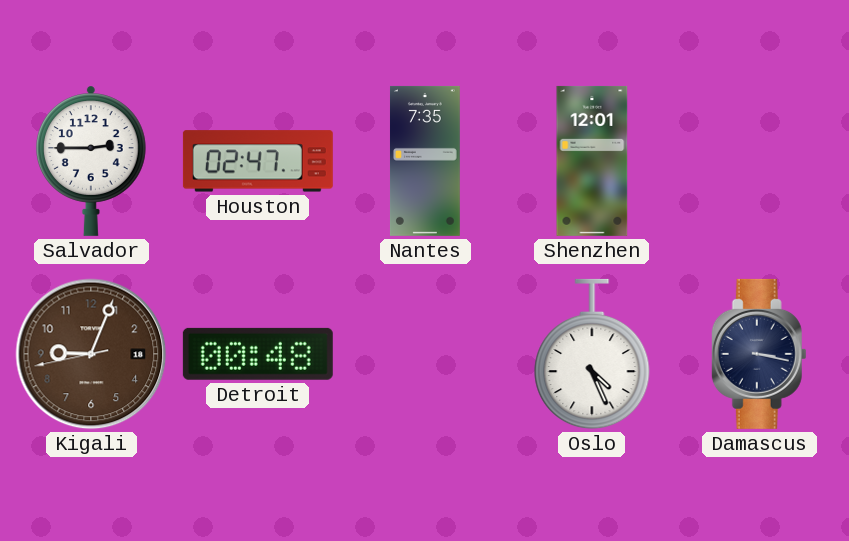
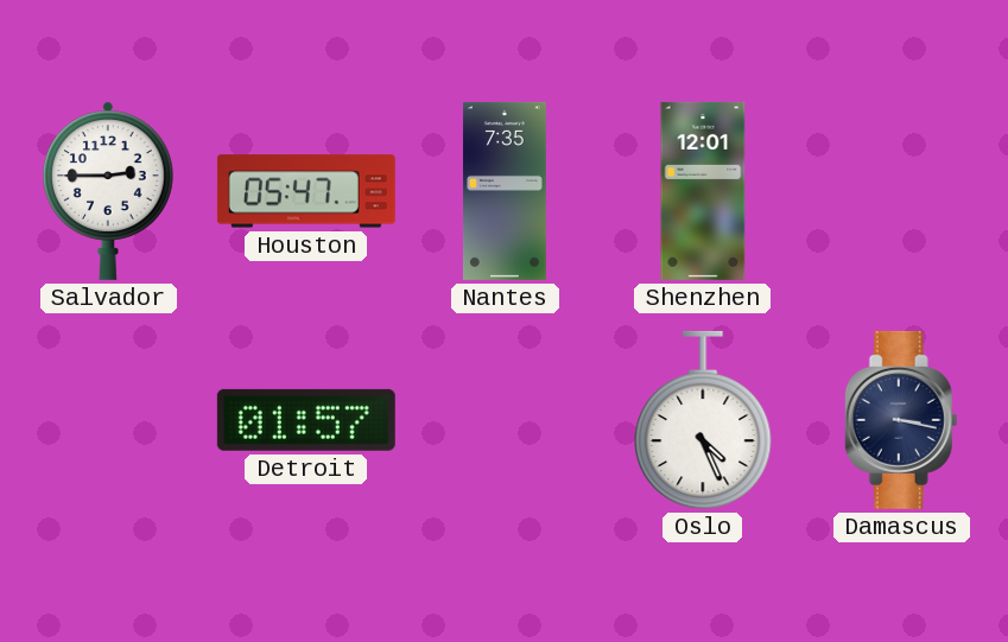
Houston: 02:47 -> 05:47
Kigali: 9:03 -> none
Detroit: 00:48 -> 01:57
